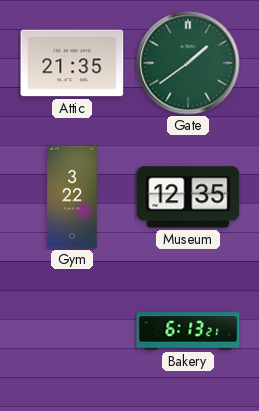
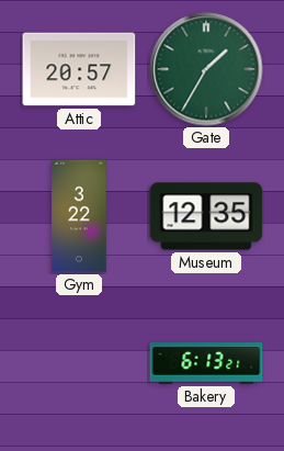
Attic: 21:35 -> 20:57
Gate: 1:39 -> 1:35
